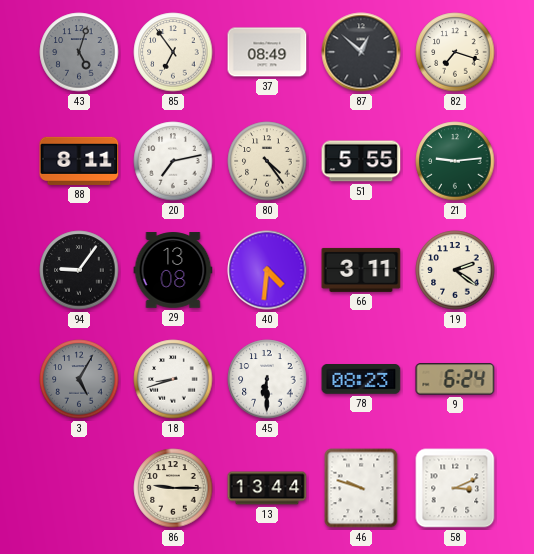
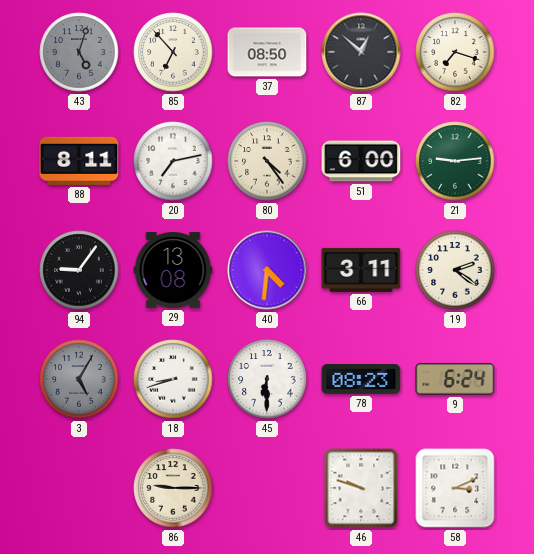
85: 6:54 -> 6:53
37: 08:49 -> 08:50
51: 5:55 -> 6:00
13: 13:44 -> none
